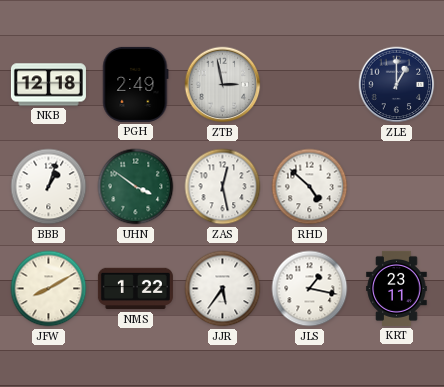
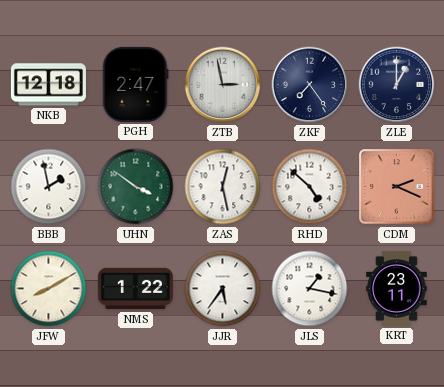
PGH: 2:49 -> 2:47
ZKF: none -> 7:24
BBB: 1:03 -> 1:58
CDM: none -> 2:19
